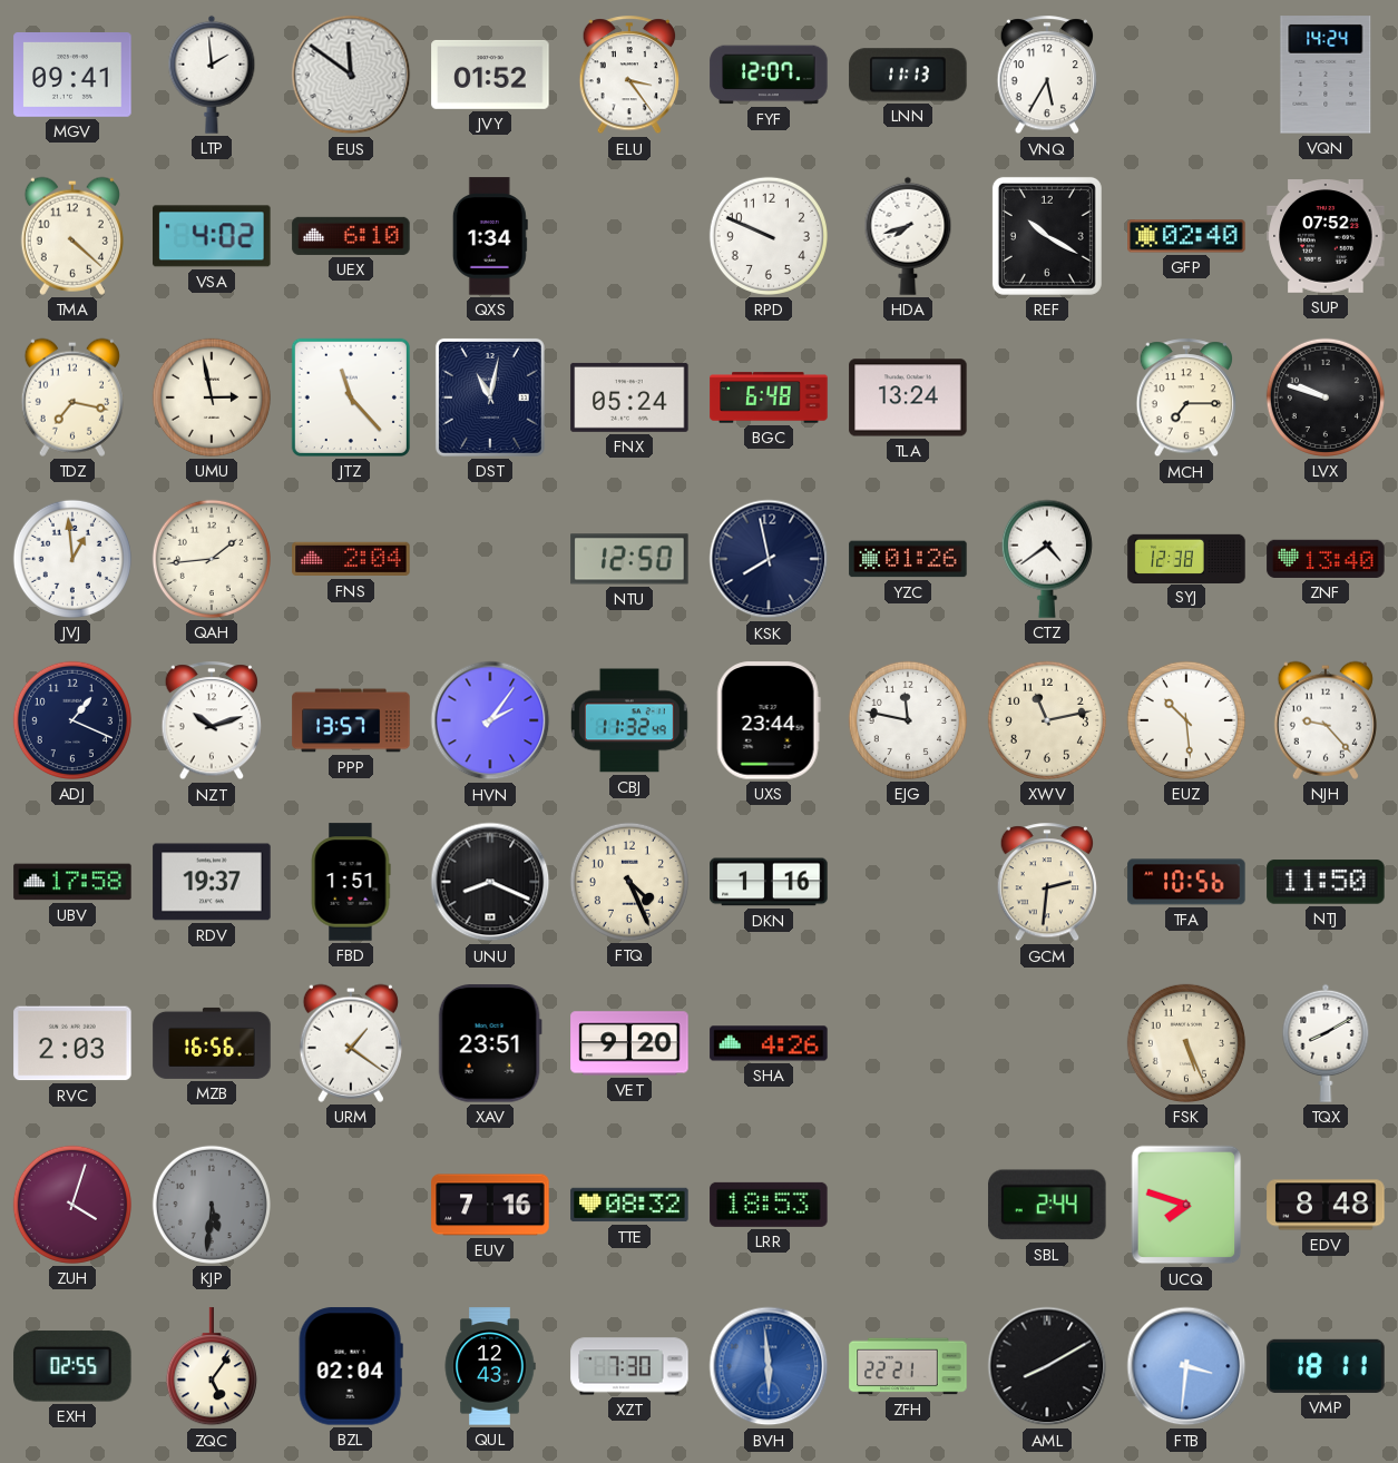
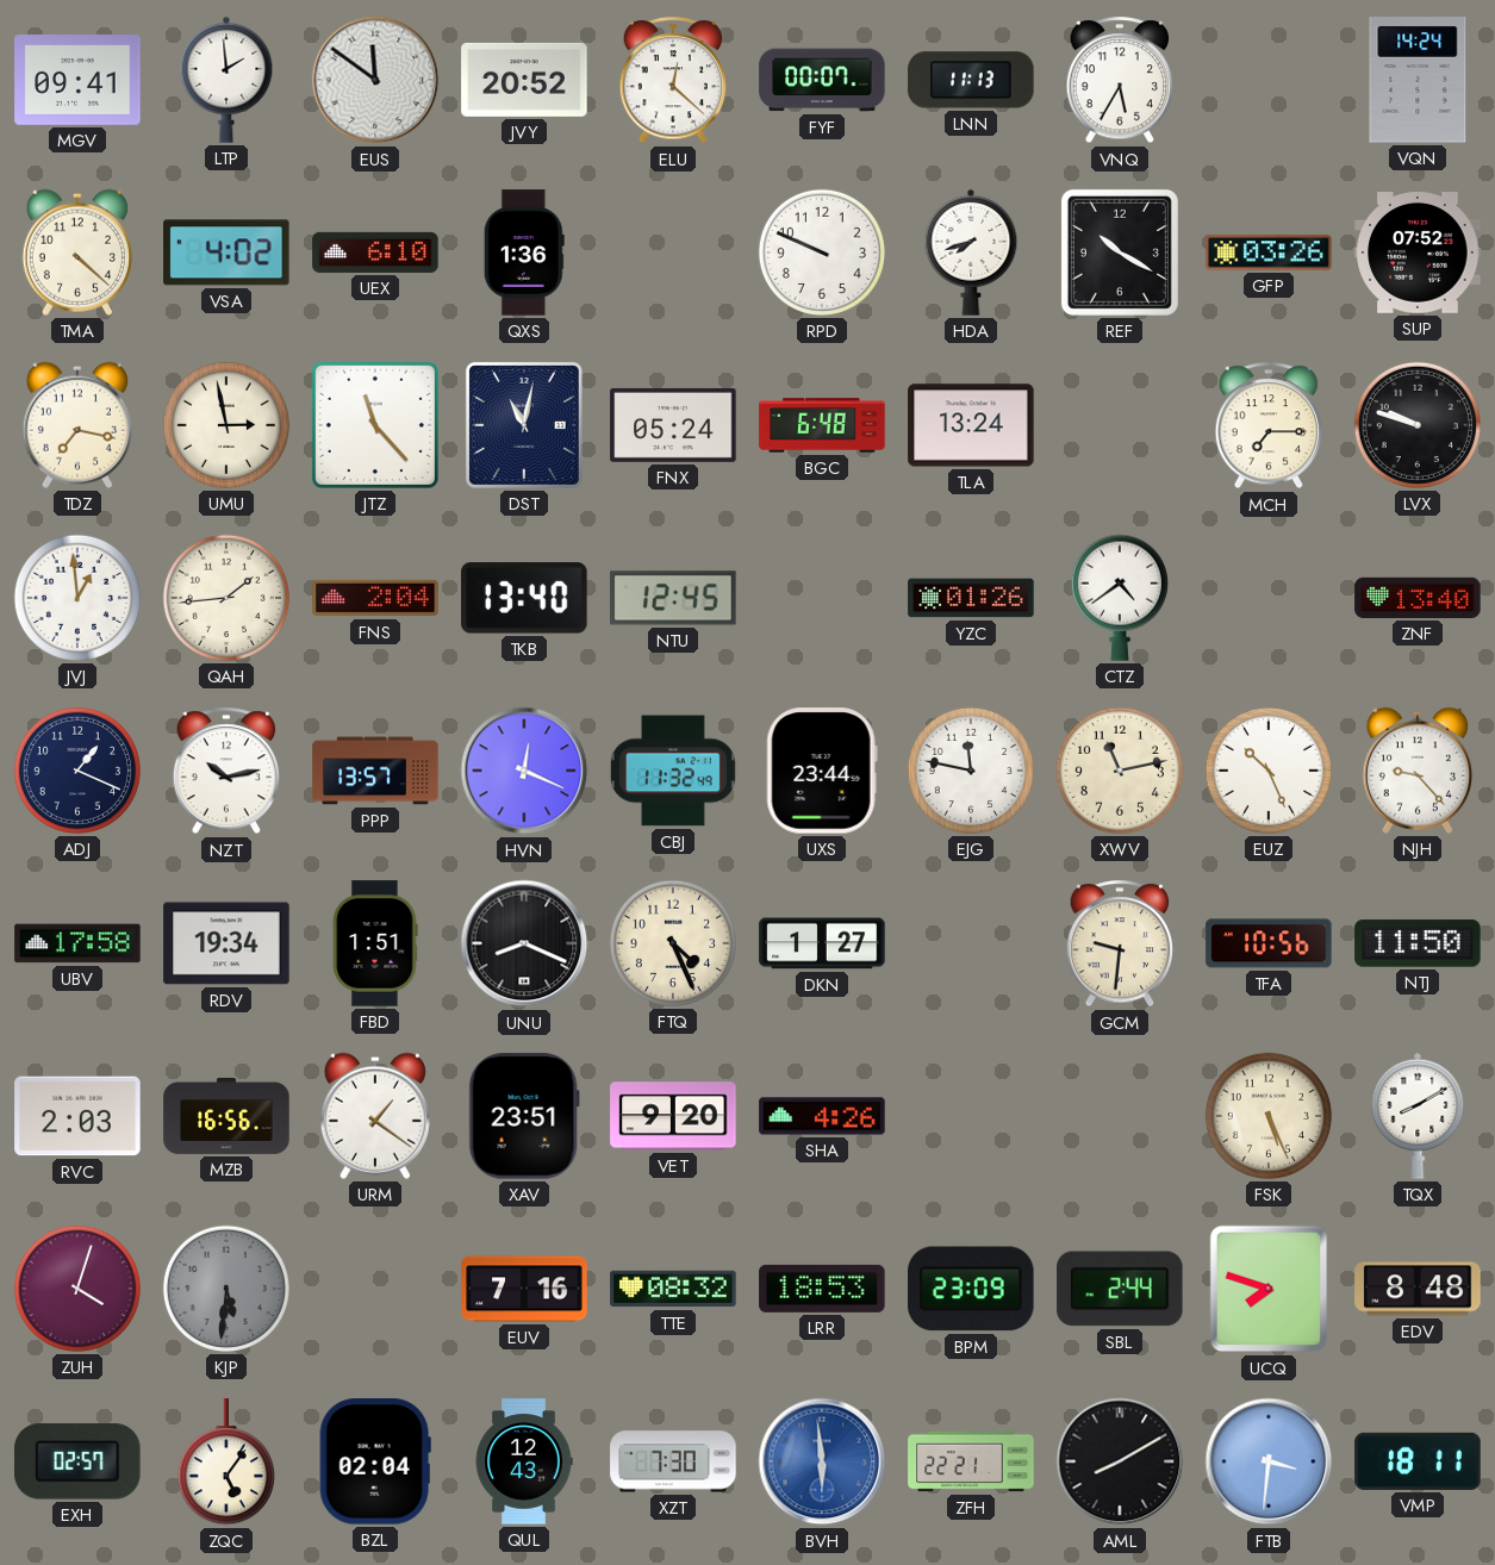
JVY: 01:52 -> 20:52
ELU: 3:24 -> 12:22
FYF: 12:07 -> 00:07
QXS: 1:34 -> 1:36
GFP: 02:40 -> 03:26
TKB: none -> 13:40
NTU: 12:50 -> 12:45
KSK: 7:58 -> none
SYJ: 12:38 -> none
NZT: 10:12 -> 10:13
HVN: 2:06 -> 12:19
EUZ: 10:29 -> 10:26
RDV: 19:37 -> 19:34
DKN: 1:16 -> 1:27
GCM: 2:31 -> 9:31
BPM: none -> 23:09
EXH: 02:55 -> 02:57
